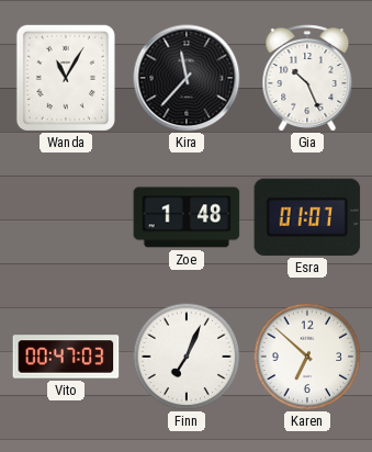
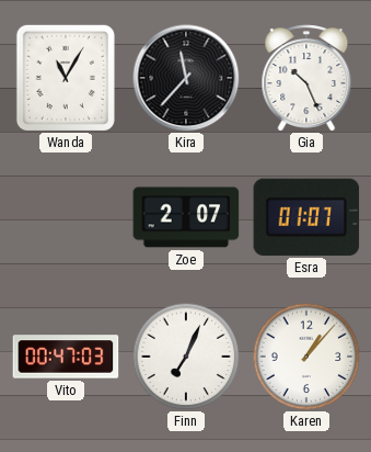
Zoe: 1:48 -> 2:07
Karen: 6:52 -> 1:07
